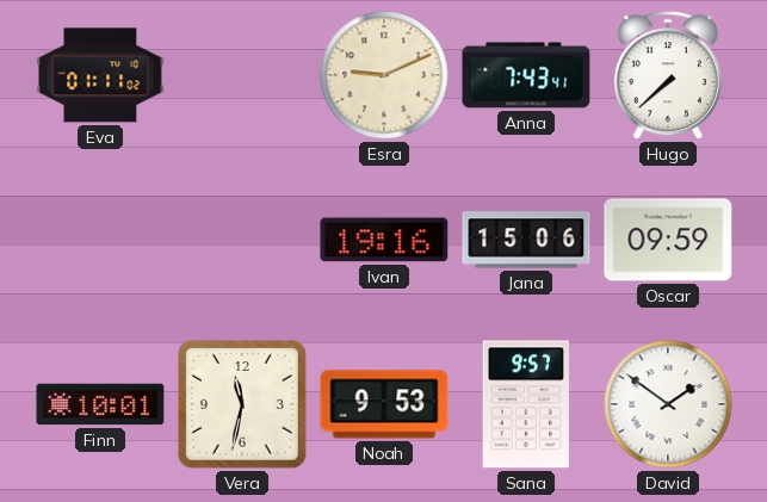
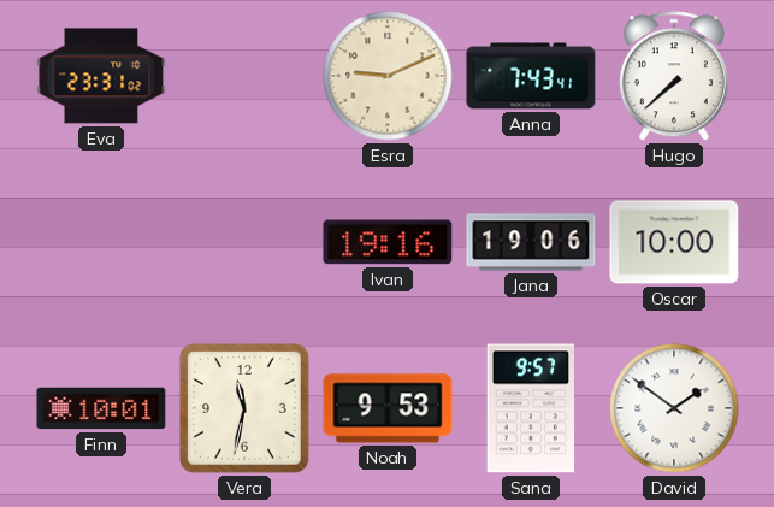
Eva: 01:11 -> 23:31
Jana: 15:06 -> 19:06
Oscar: 09:59 -> 10:00
